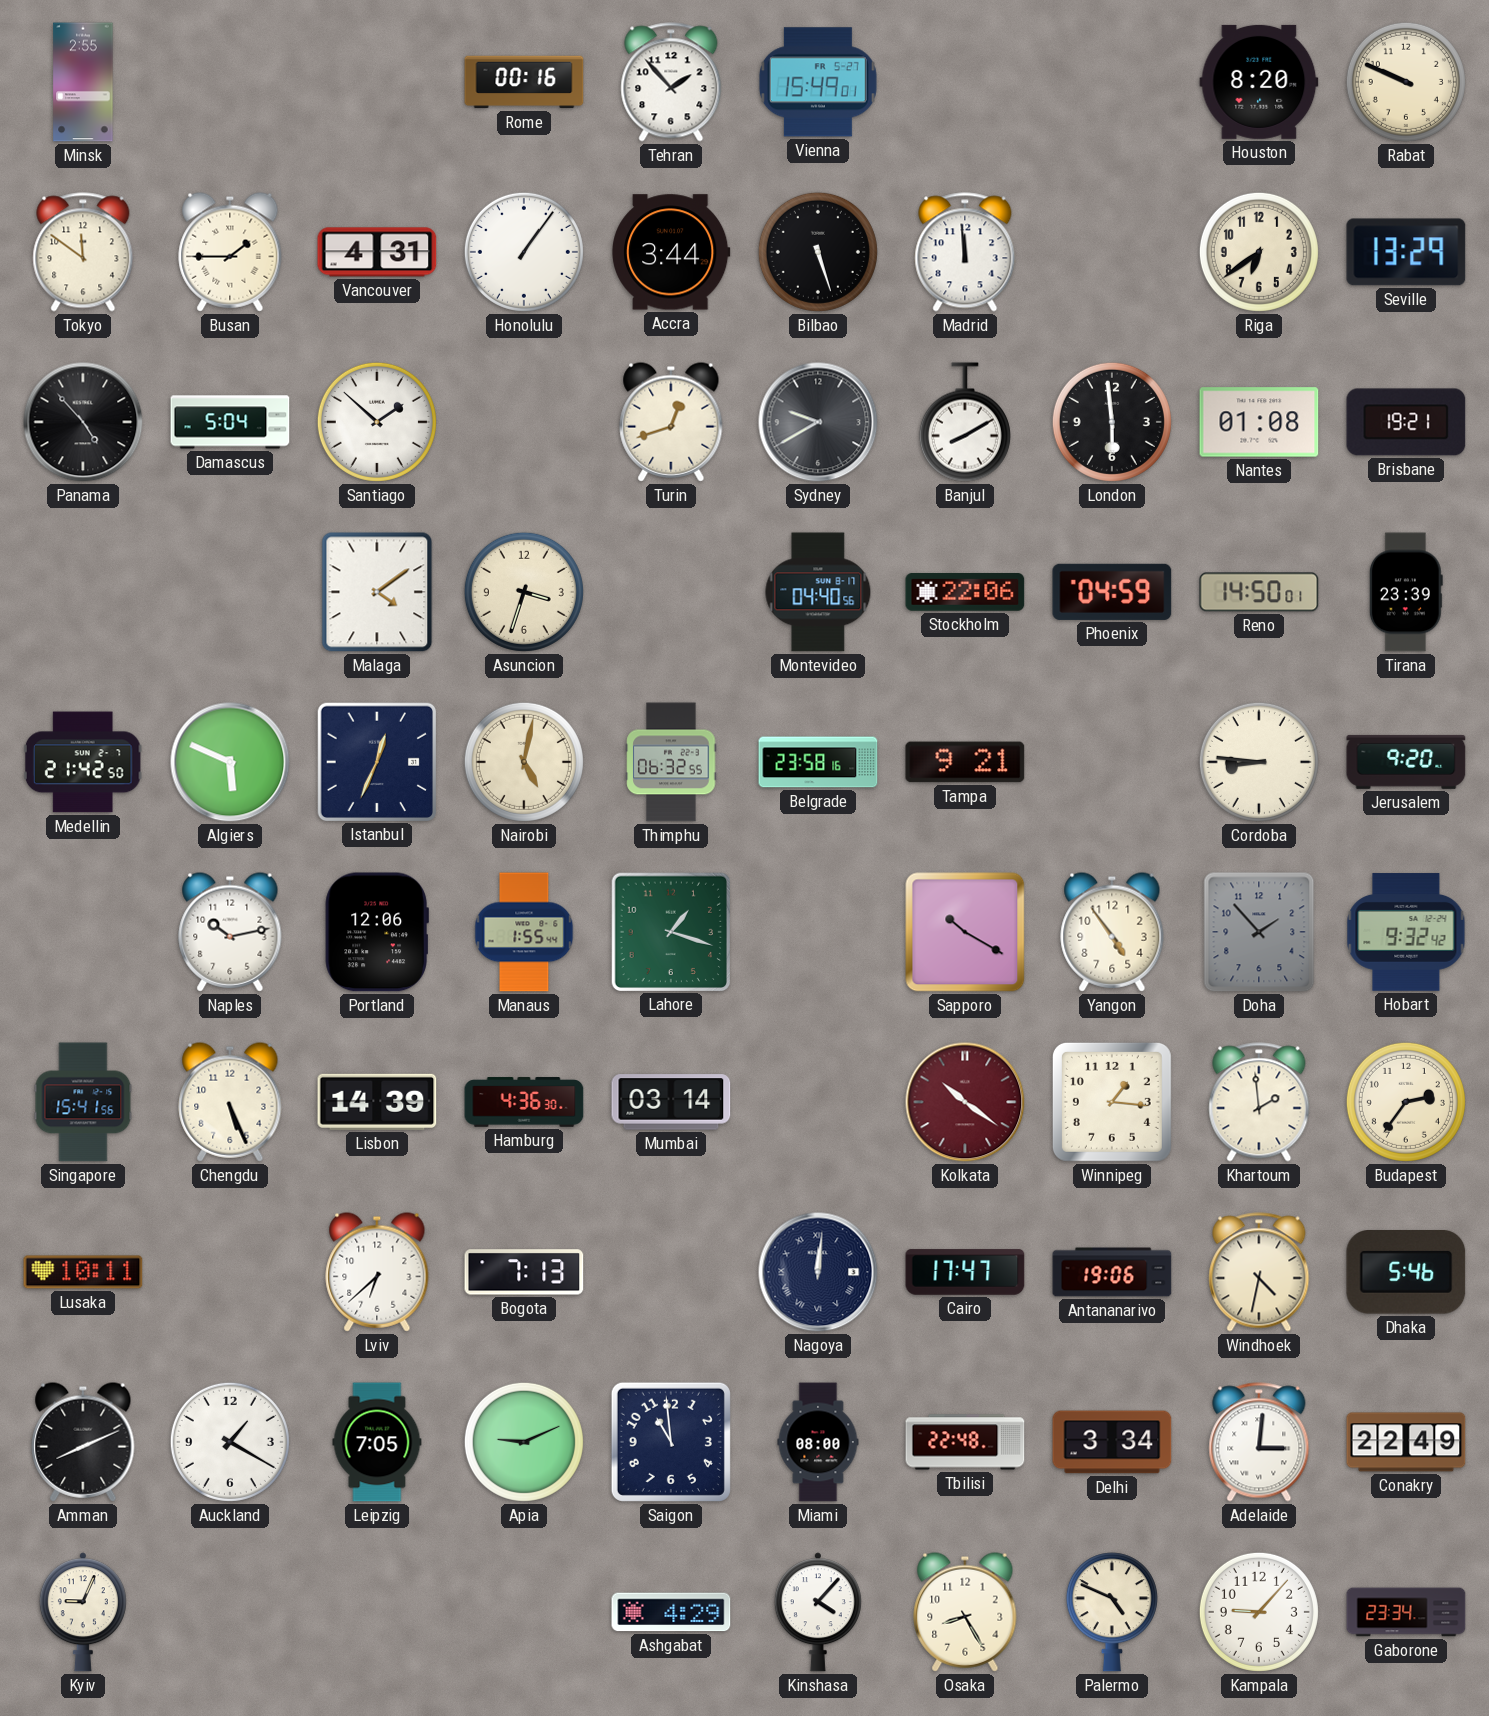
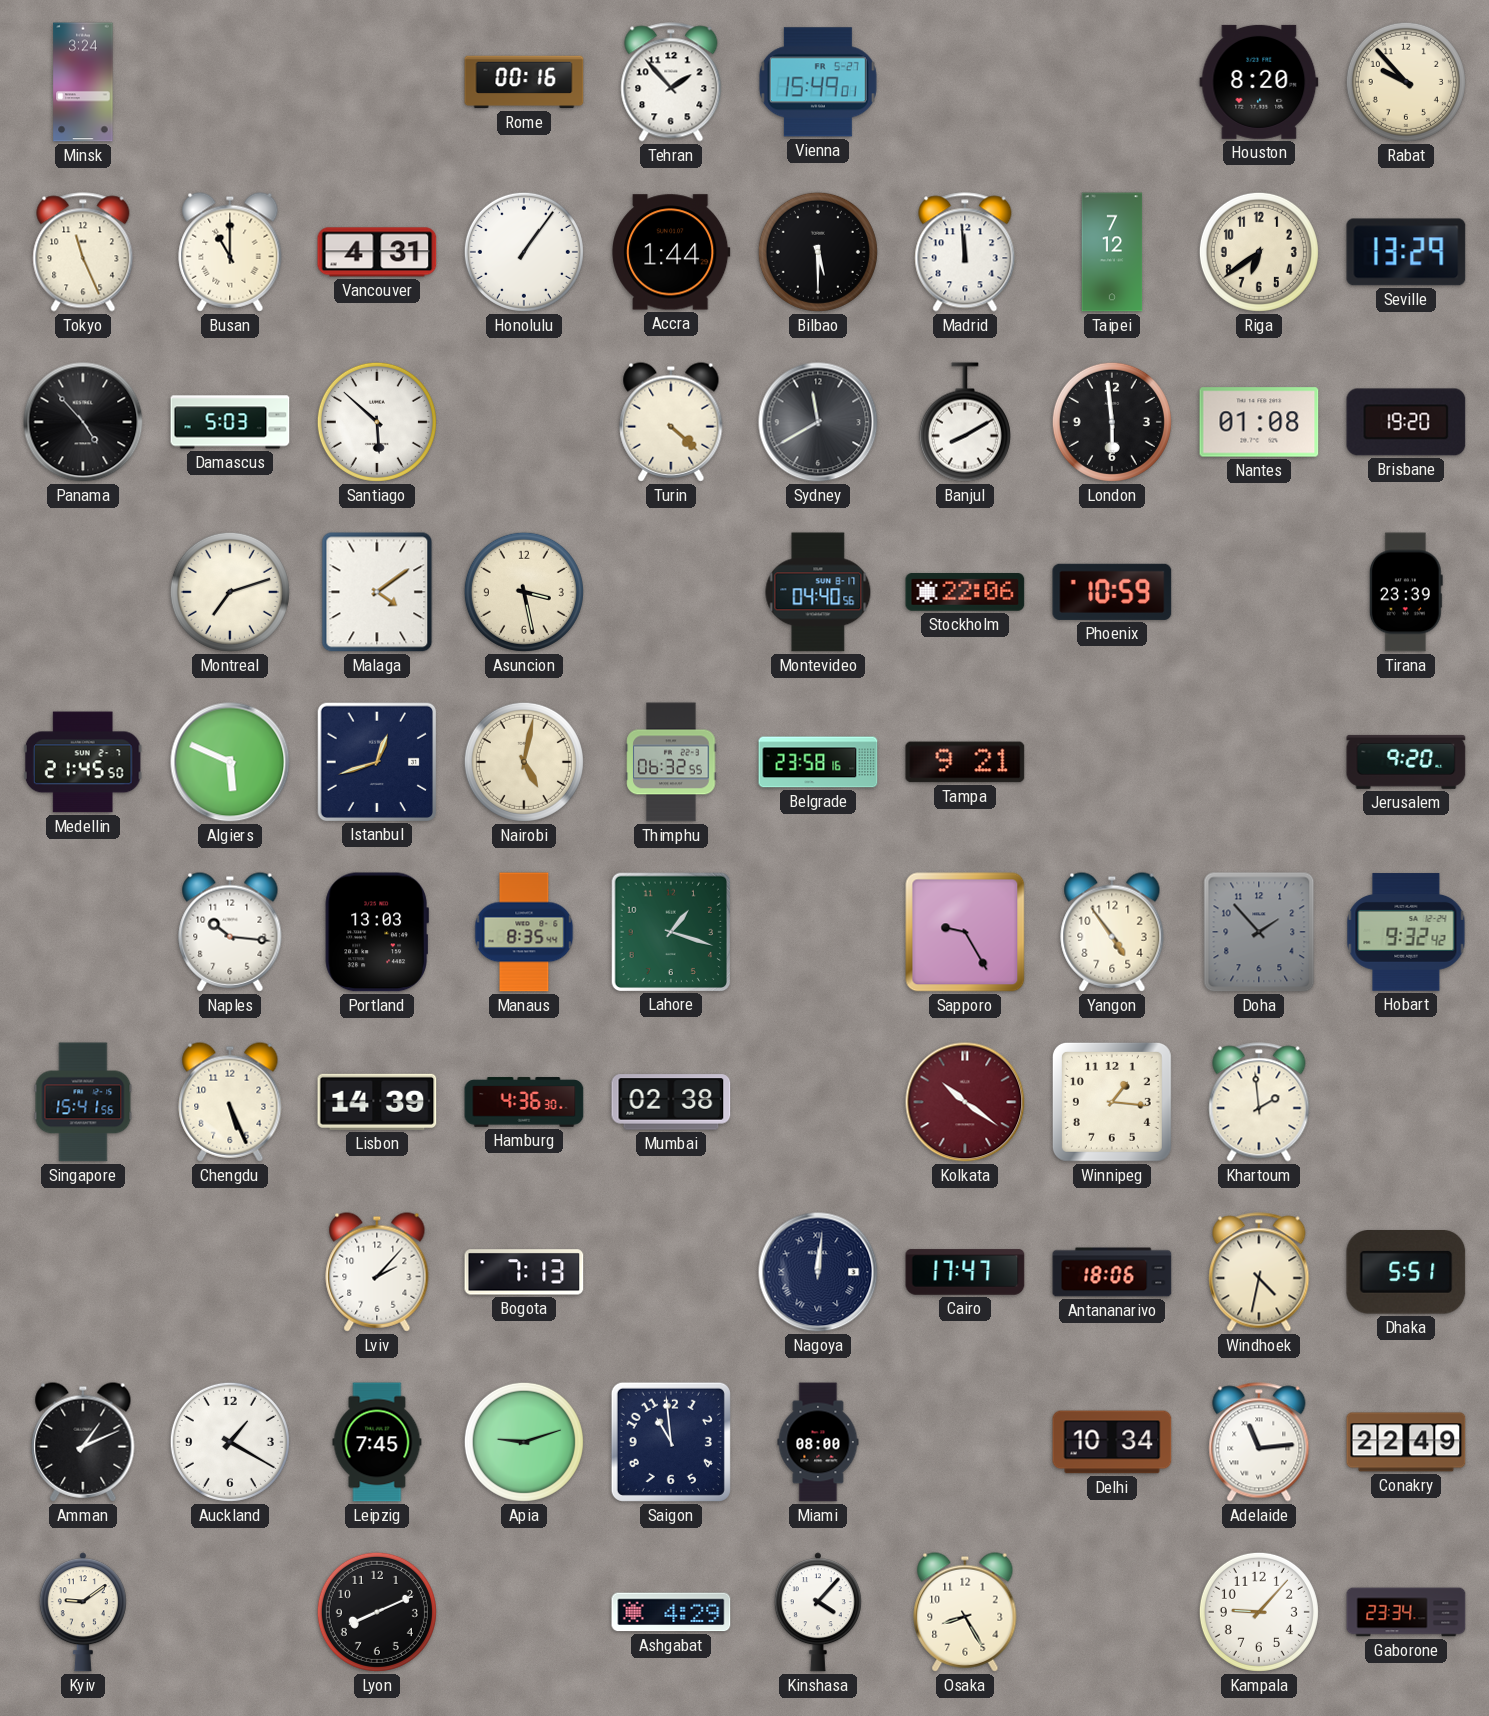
Minsk: 2:55 -> 3:24
Rabat: 9:49 -> 9:53
Tokyo: 11:51 -> 11:26
Busan: 1:45 -> 11:00
Accra: 3:44 -> 1:44
Bilbao: 5:27 -> 5:30
Taipei: none -> 7:12
Damascus: 5:04 -> 5:03
Santiago: 1:52 -> 5:52
Turin: 12:42 -> 4:22
Sydney: 9:40 -> 11:40
Brisbane: 19:21 -> 19:20
Montreal: none -> 7:12
Asuncion: 3:33 -> 3:28
Phoenix: 04:59 -> 10:59
Reno: 14:50 -> none
Medellin: 21:42 -> 21:45
Istanbul: 12:34 -> 12:42
Cordoba: 8:46 -> none
Naples: 10:13 -> 10:16
Portland: 12:06 -> 13:03
Manaus: 1:55 -> 8:35
Sapporo: 10:20 -> 9:25
Mumbai: 03:14 -> 02:38
Budapest: 2:36 -> none
Lusaka: 10:11 -> none
Lviv: 6:38 -> 2:07
Antananarivo: 19:06 -> 18:06
Dhaka: 5:46 -> 5:51
Amman: 8:11 -> 1:11
Leipzig: 7:05 -> 7:45
Apia: 9:11 -> 9:12
Tbilisi: 22:48 -> none
Delhi: 3:34 -> 10:34
Adelaide: 3:01 -> 11:14
Kyiv: 9:04 -> 9:09
Lyon: none -> 8:11
Palermo: 4:49 -> none
